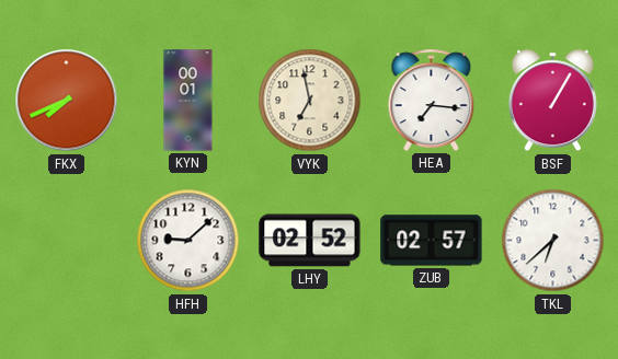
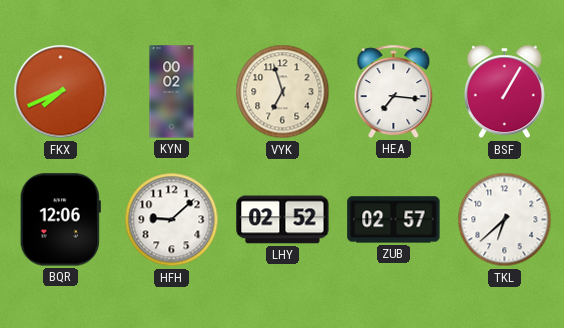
KYN: 00:01 -> 00:02
VYK: 6:58 -> 6:57
BQR: none -> 12:06
